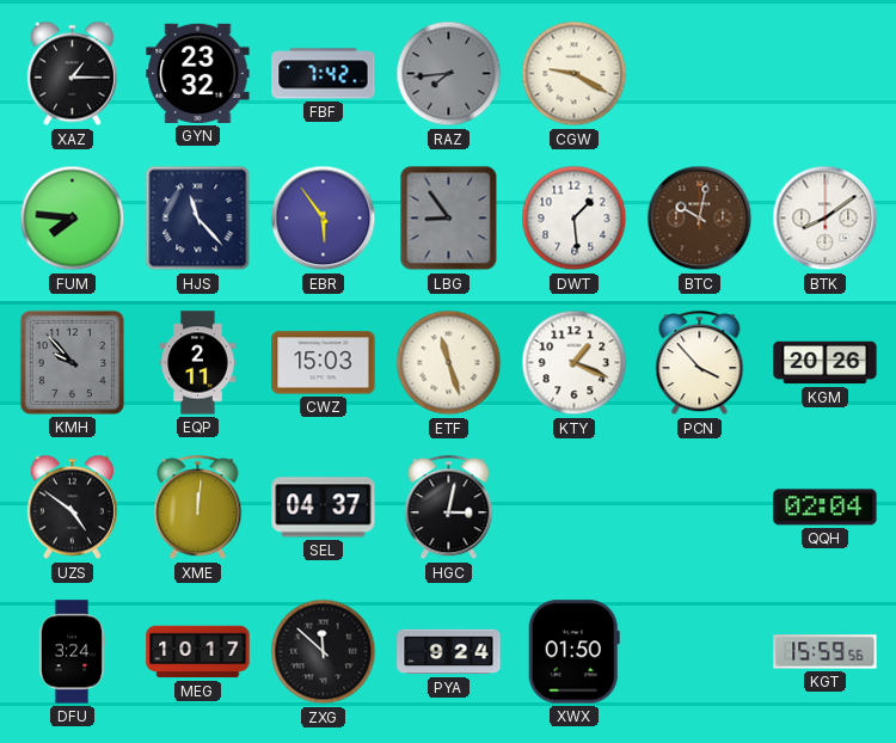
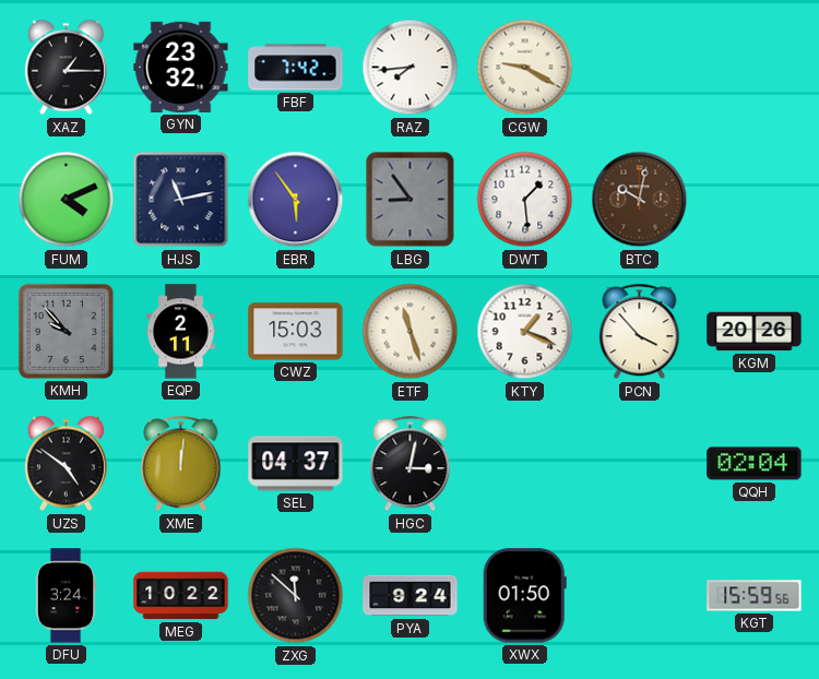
RAZ dial: grey -> white
FUM: 7:46 -> 4:11
HJS: 11:23 -> 11:13
BTK: 8:09 -> none
MEG: 10:17 -> 10:22
